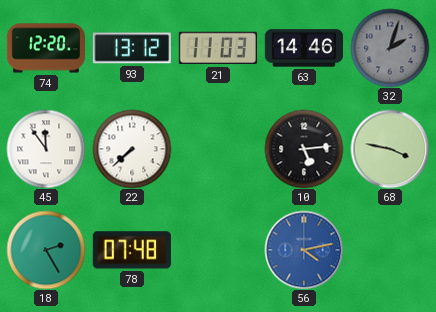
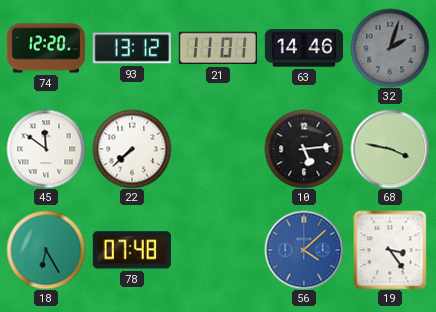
21: 11:03 -> 11:01
45: 11:54 -> 11:51
18: 2:25 -> 6:25
56: 4:13 -> 4:08
19: none -> 3:24
